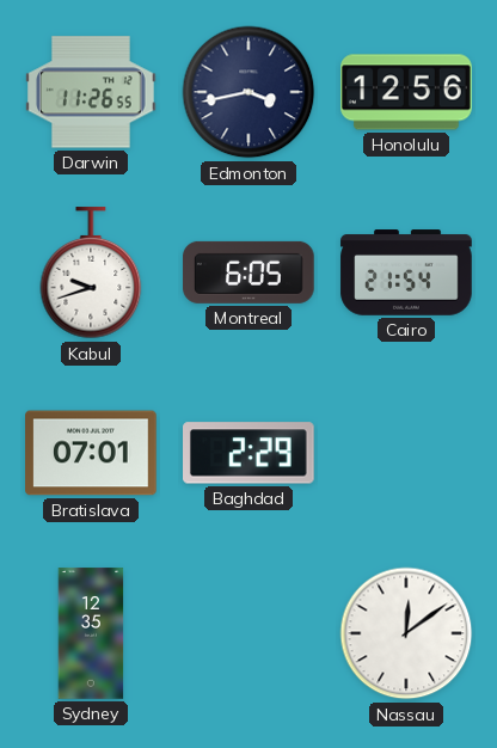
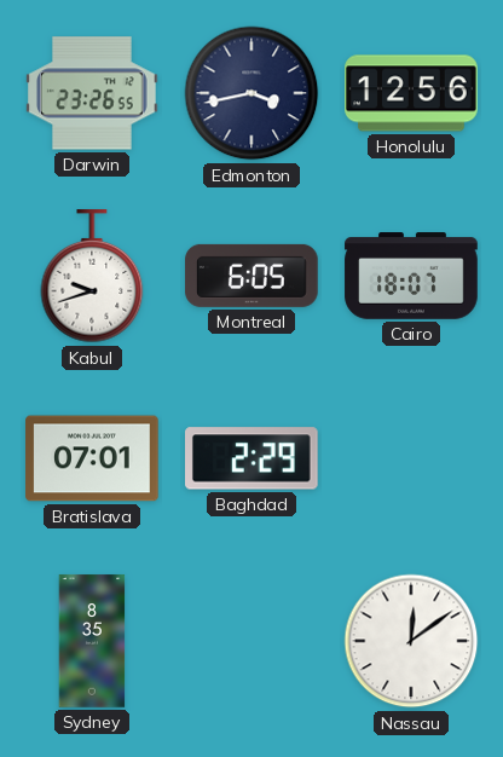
Darwin: 11:26 -> 23:26
Cairo: 21:54 -> 18:07
Sydney: 12:35 -> 8:35
